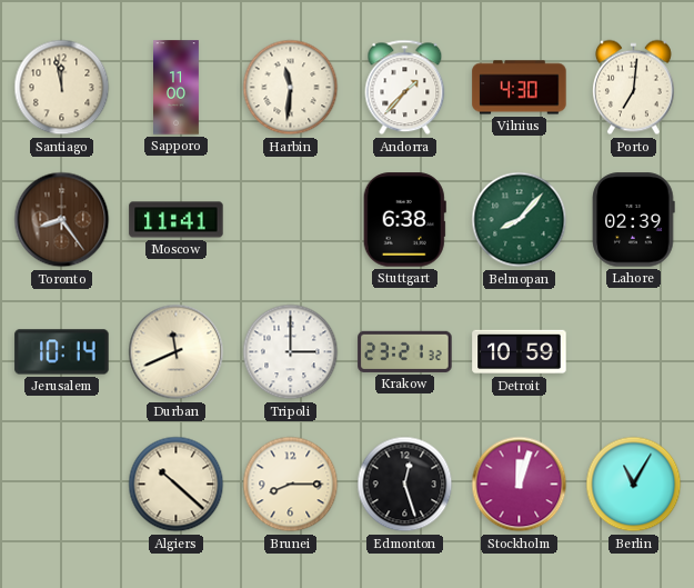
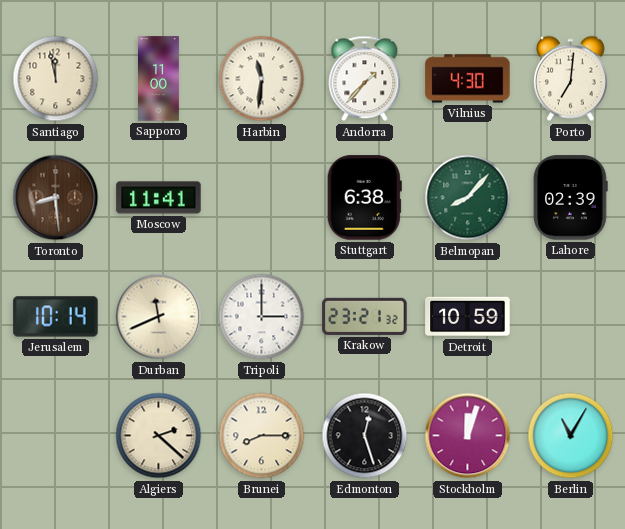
Toronto: 8:24 -> 8:29
Algiers: 10:22 -> 2:22
